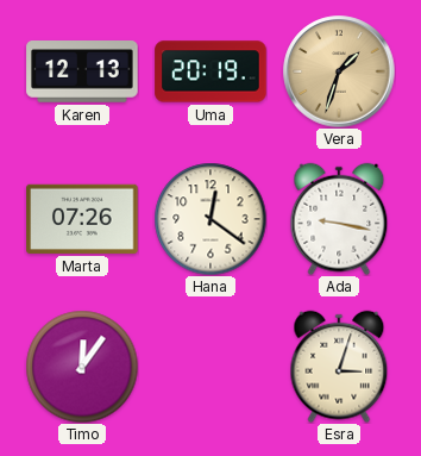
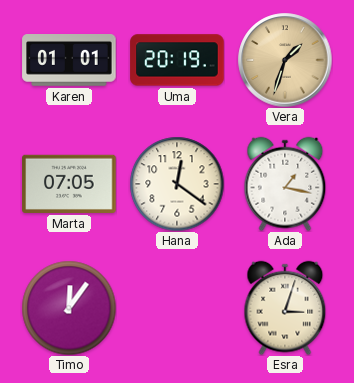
Karen: 12:13 -> 01:01
Marta: 07:26 -> 07:05
Ada: 9:17 -> 1:17
